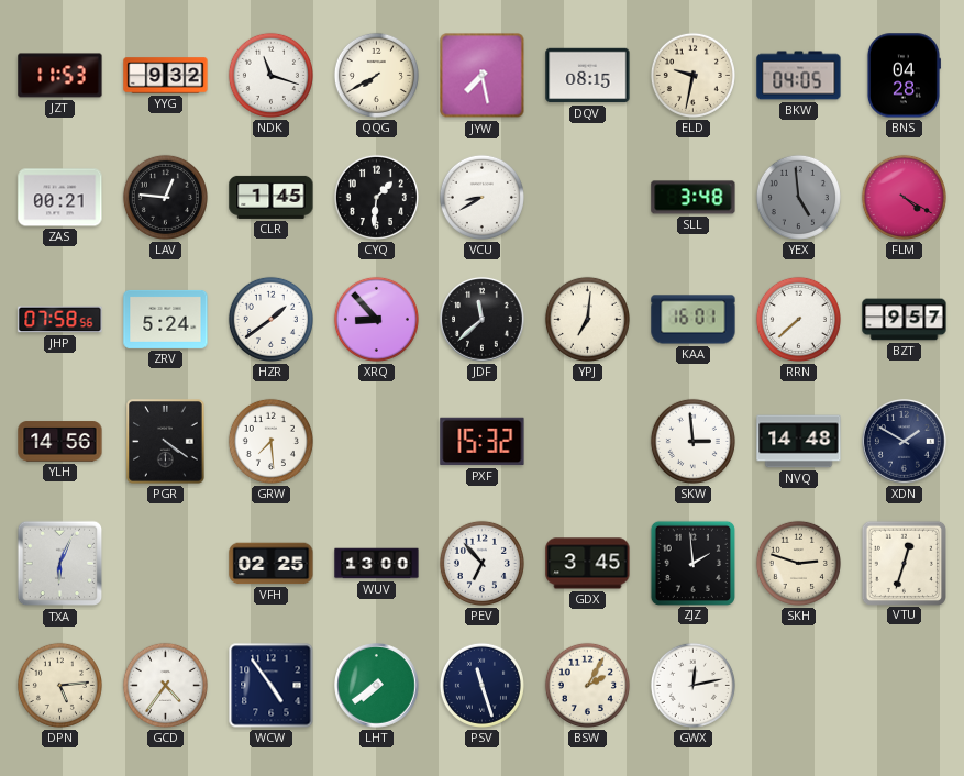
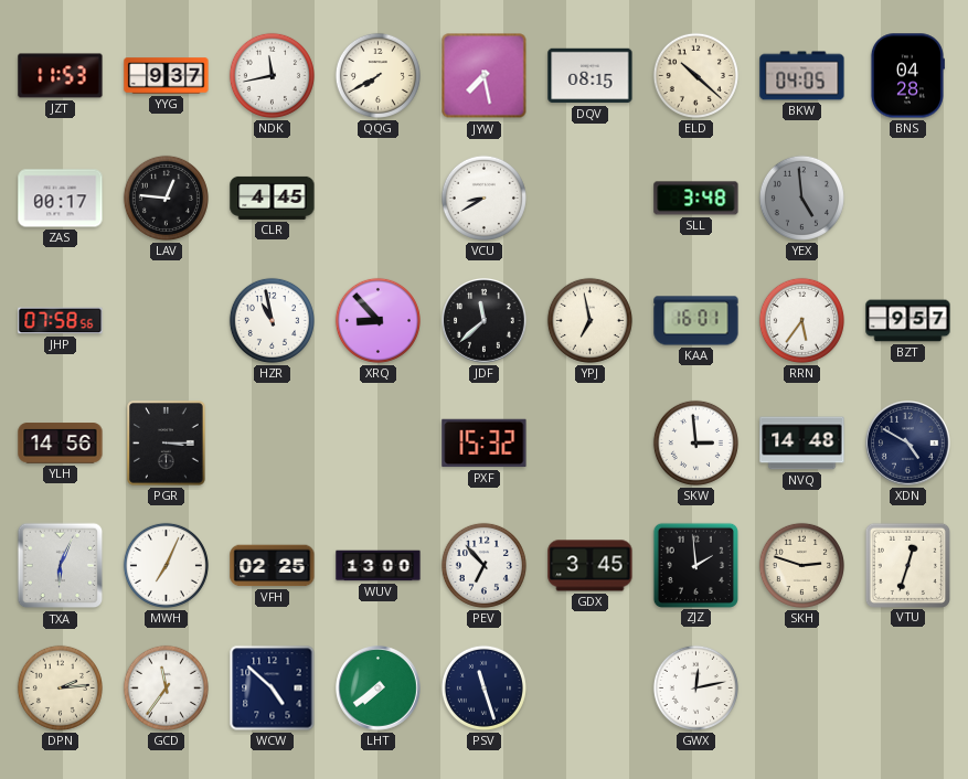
YYG: 9:32 -> 9:37
NDK: 11:18 -> 11:43
ELD: 9:32 -> 10:22
ZAS: 00:21 -> 00:17
CLR: 1:45 -> 4:45
CYQ: 1:31 -> none
FLM: 4:20 -> none
ZRV: 5:24 -> none
HZR: 1:39 -> 10:58
YPJ: 7:01 -> 6:58
RRN: 7:38 -> 5:36
PGR: 4:21 -> 3:15
GRW: 7:29 -> none
XDN: 1:50 -> 4:50
MWH: none -> 7:04
DPN: 5:14 -> 2:14
GCD: 4:36 -> 11:36
WCW: 4:54 -> 4:52
BSW: 2:05 -> none
